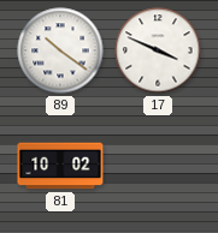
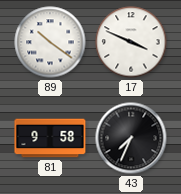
81: 10:02 -> 9:58
43: none -> 7:34
